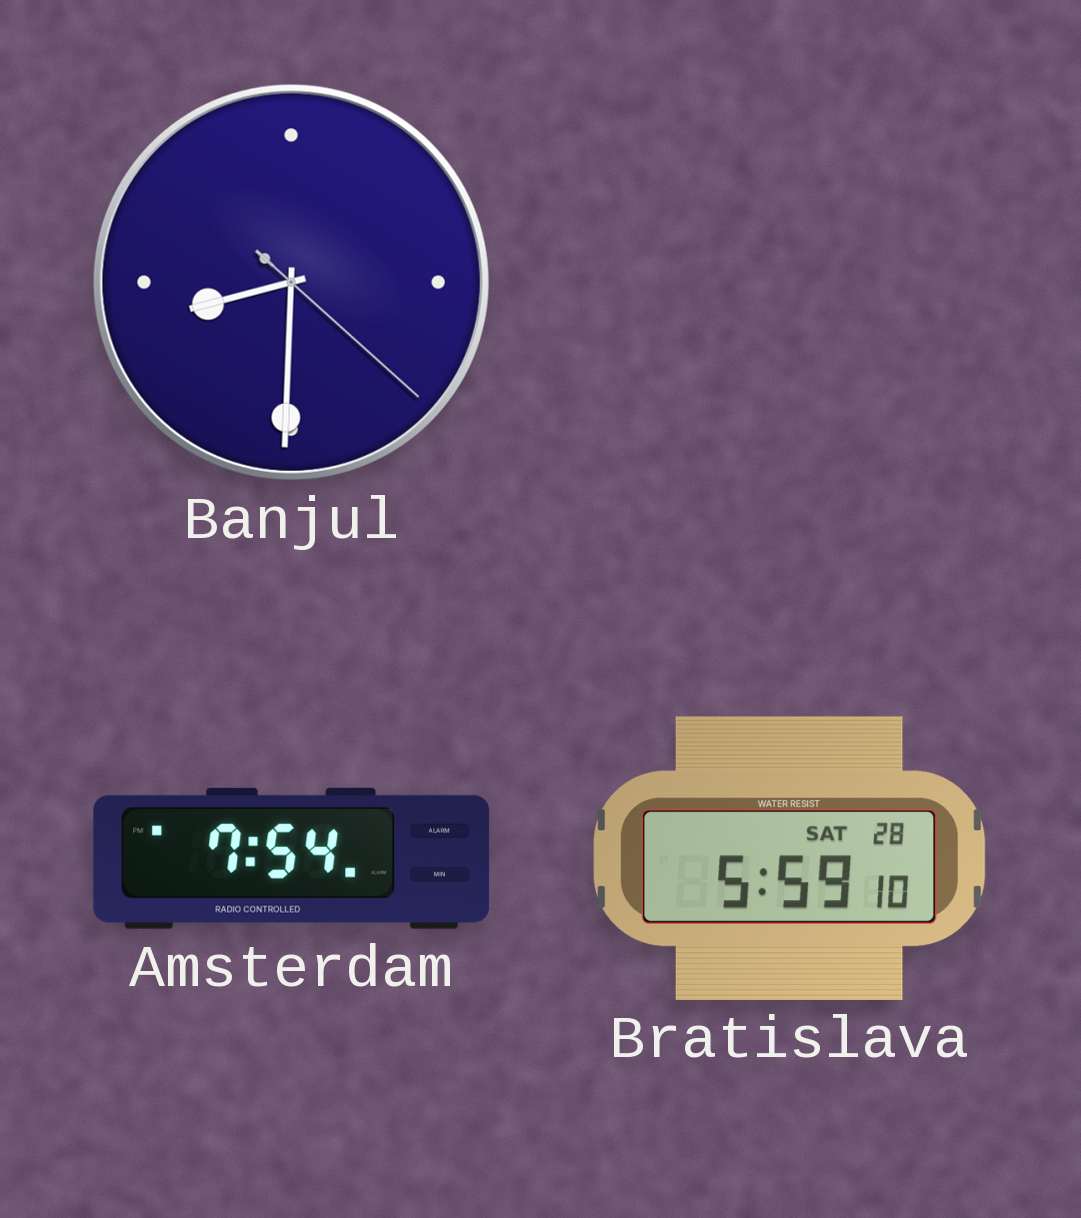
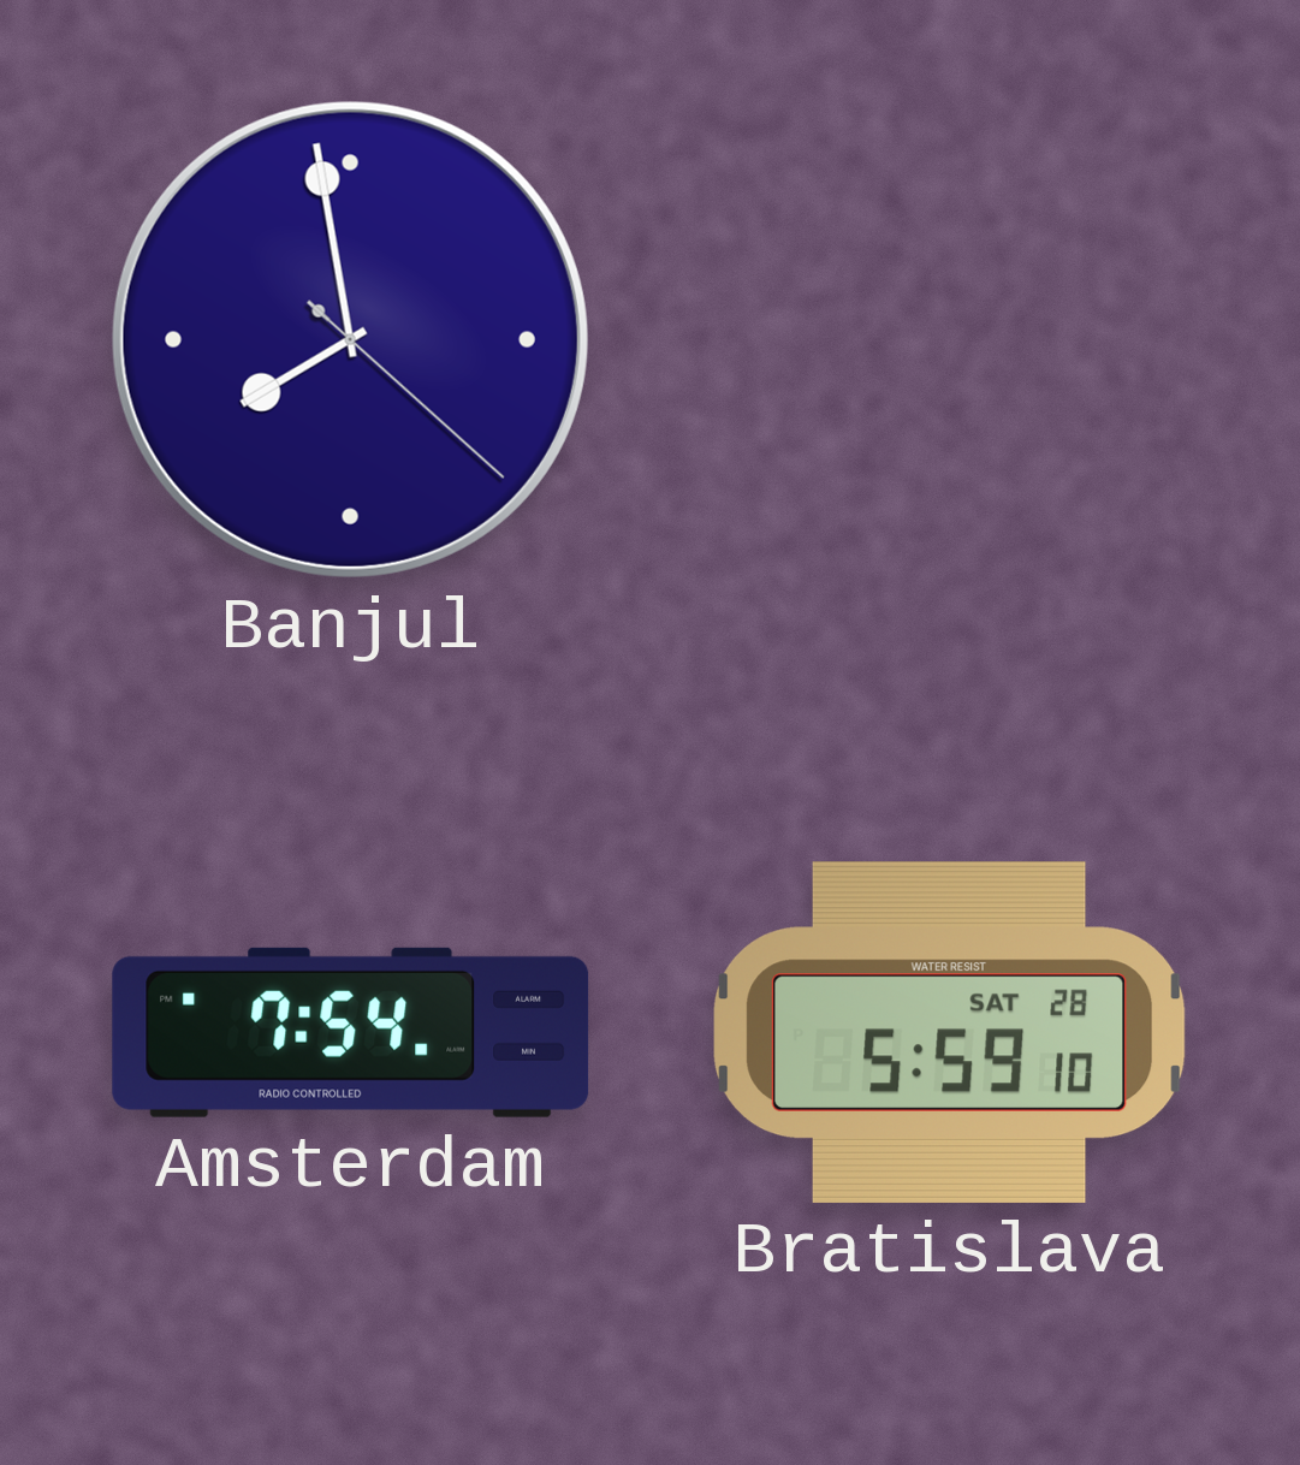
Banjul: 8:30 -> 7:58
